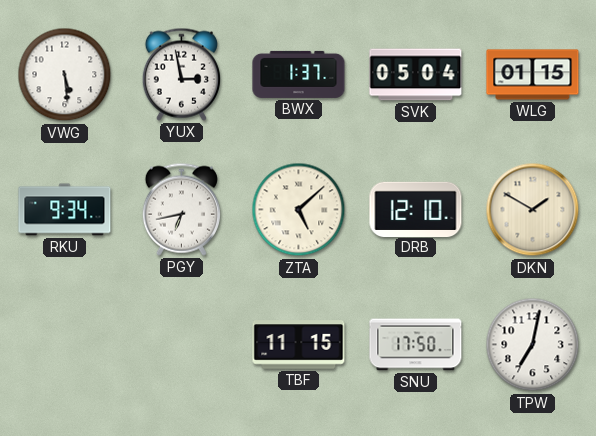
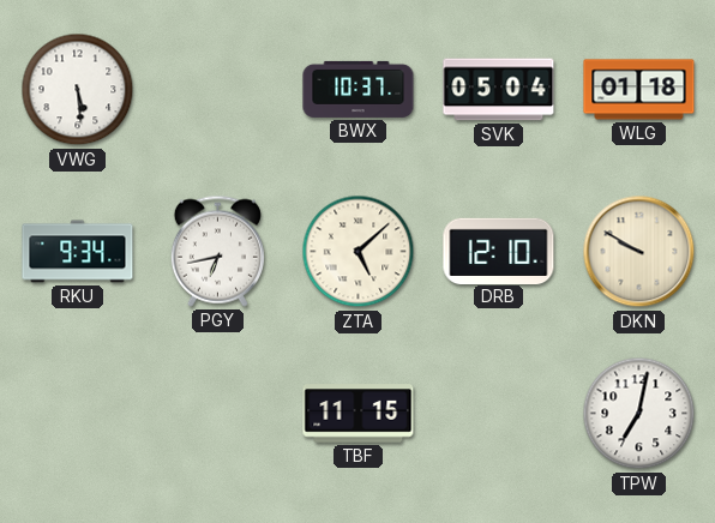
YUX: 2:58 -> none
BWX: 1:37 -> 10:37
WLG: 01:15 -> 01:18
DKN: 1:50 -> 9:50
SNU: 17:50 -> none
